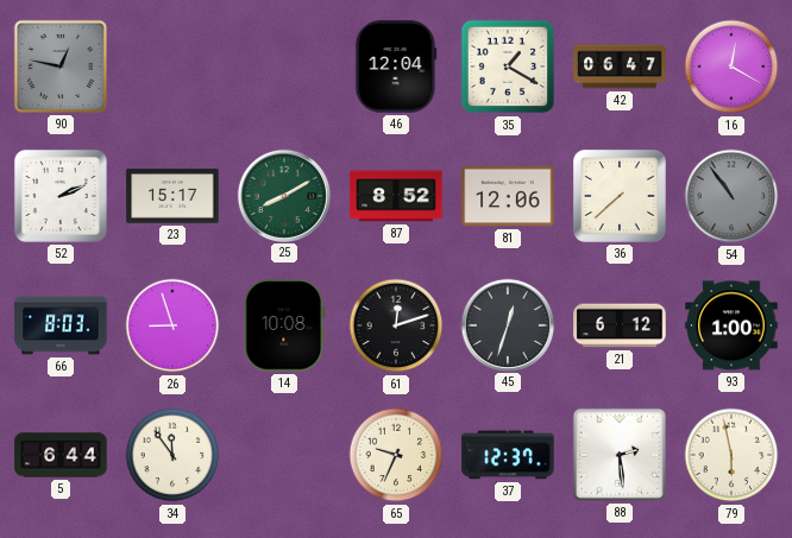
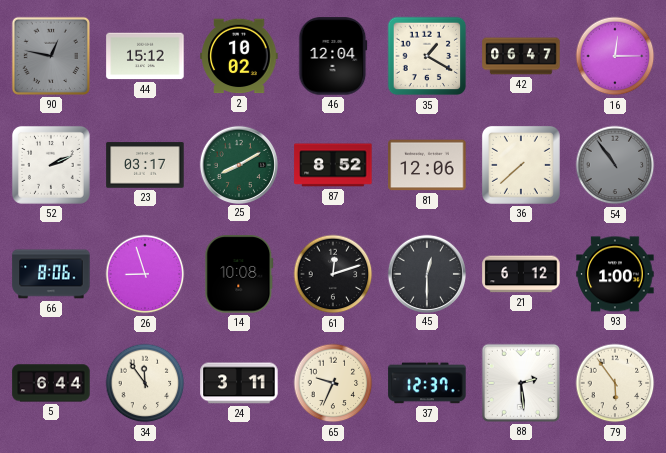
44: none -> 15:12
2: none -> 10:02
16: 12:20 -> 12:15
23: 15:17 -> 03:17
66: 8:03 -> 8:06
45: 12:33 -> 12:30
24: none -> 3:11
79: 5:58 -> 5:54
